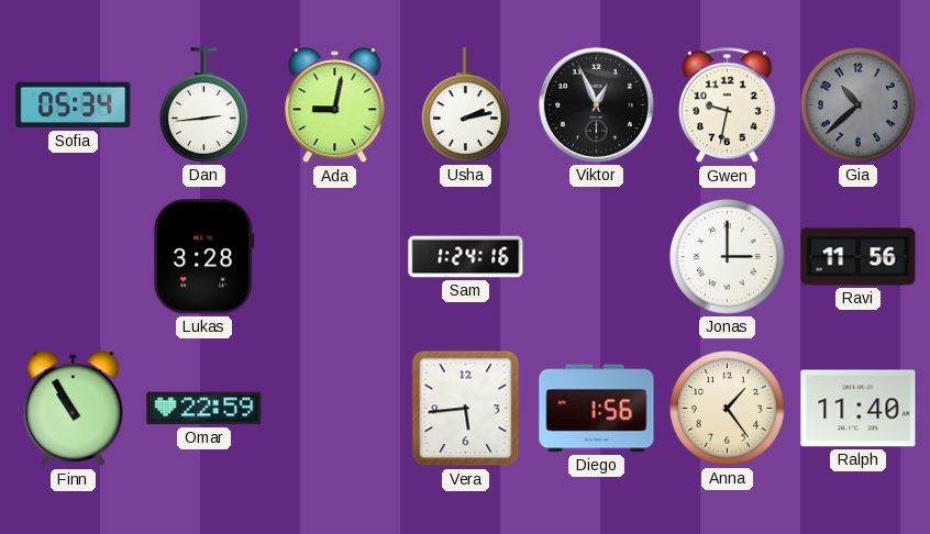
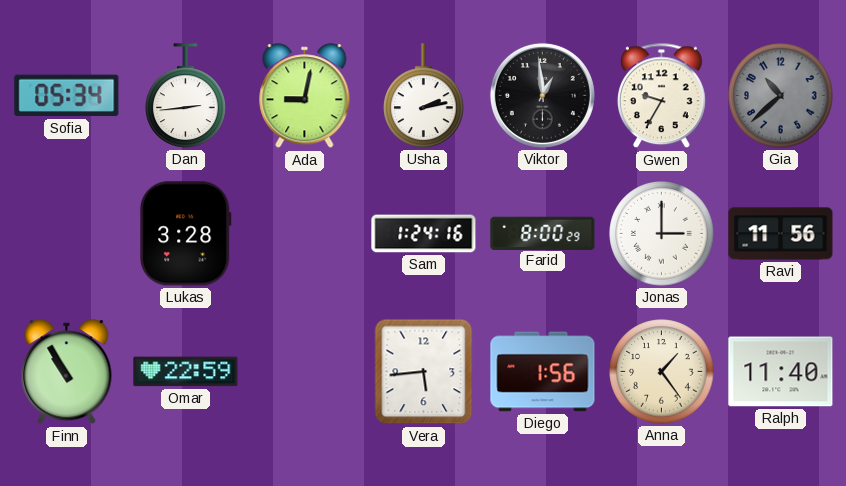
Viktor: 12:56 -> 12:59
Gwen: 9:32 -> 9:35
Farid: none -> 8:00
